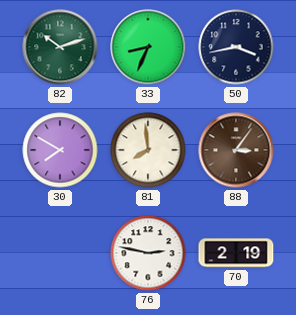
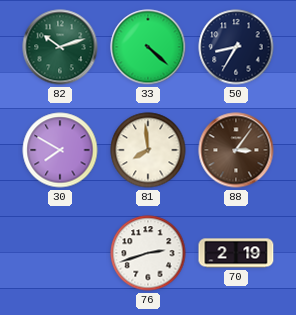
33: 8:34 -> 4:22
50: 3:43 -> 8:35
76: 2:47 -> 2:42
